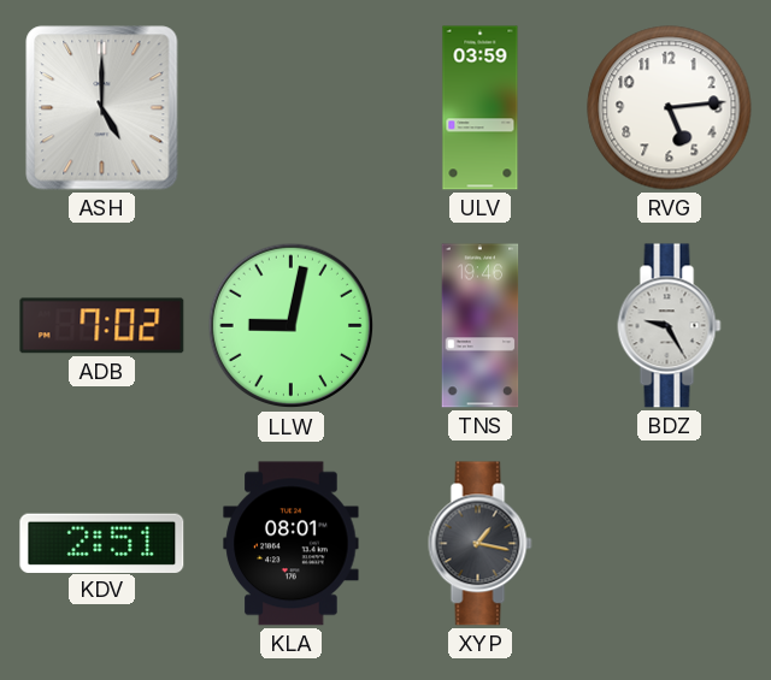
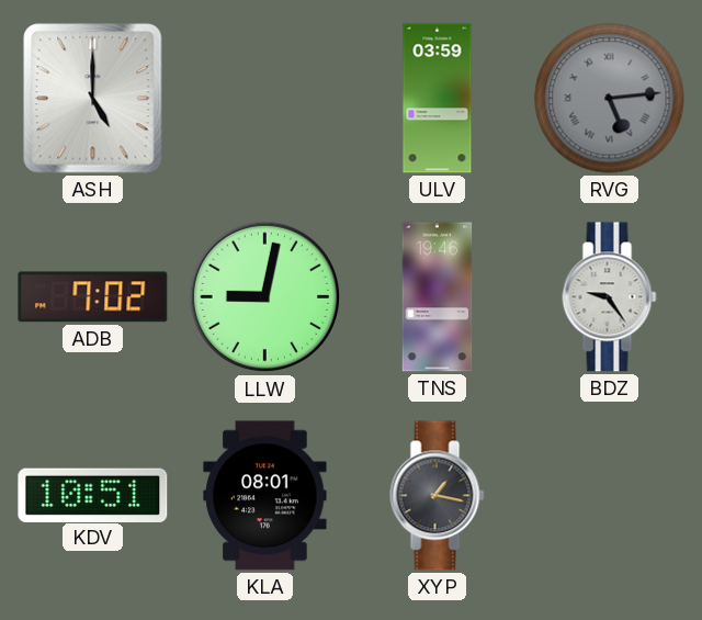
RVG dial: white -> grey
RVG numerals: Arabic -> Roman
BDZ: 9:25 -> 9:24
KDV: 2:51 -> 10:51
